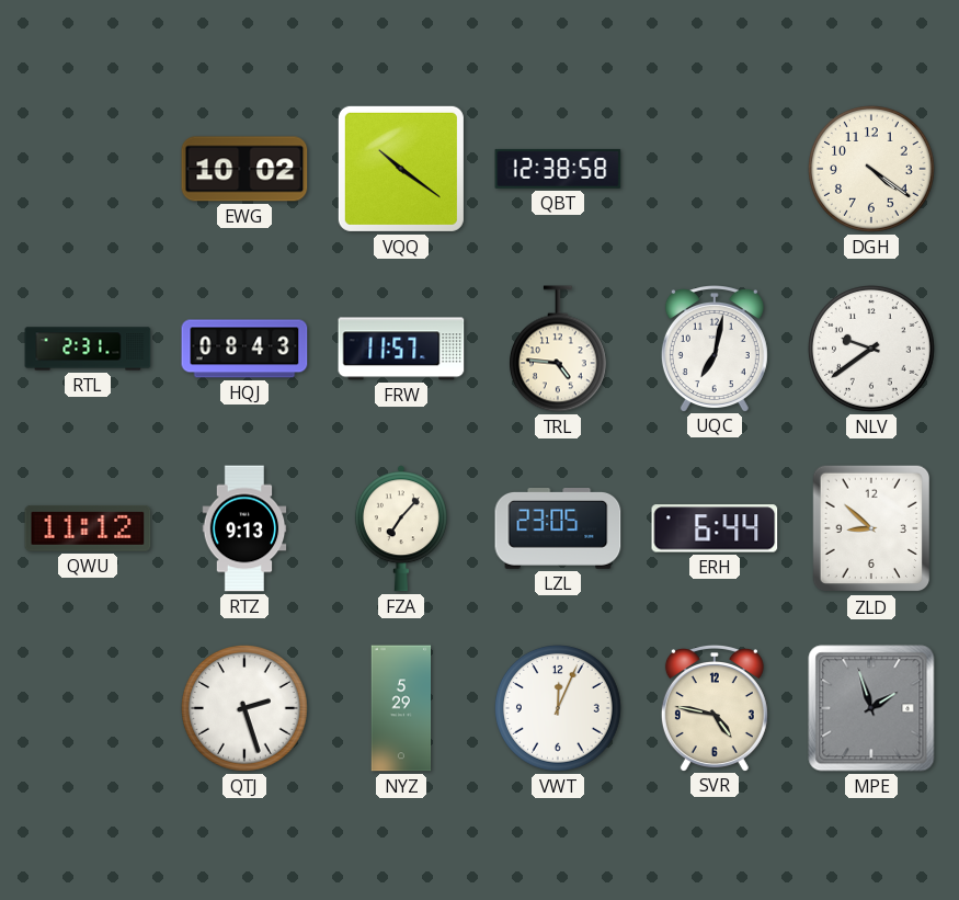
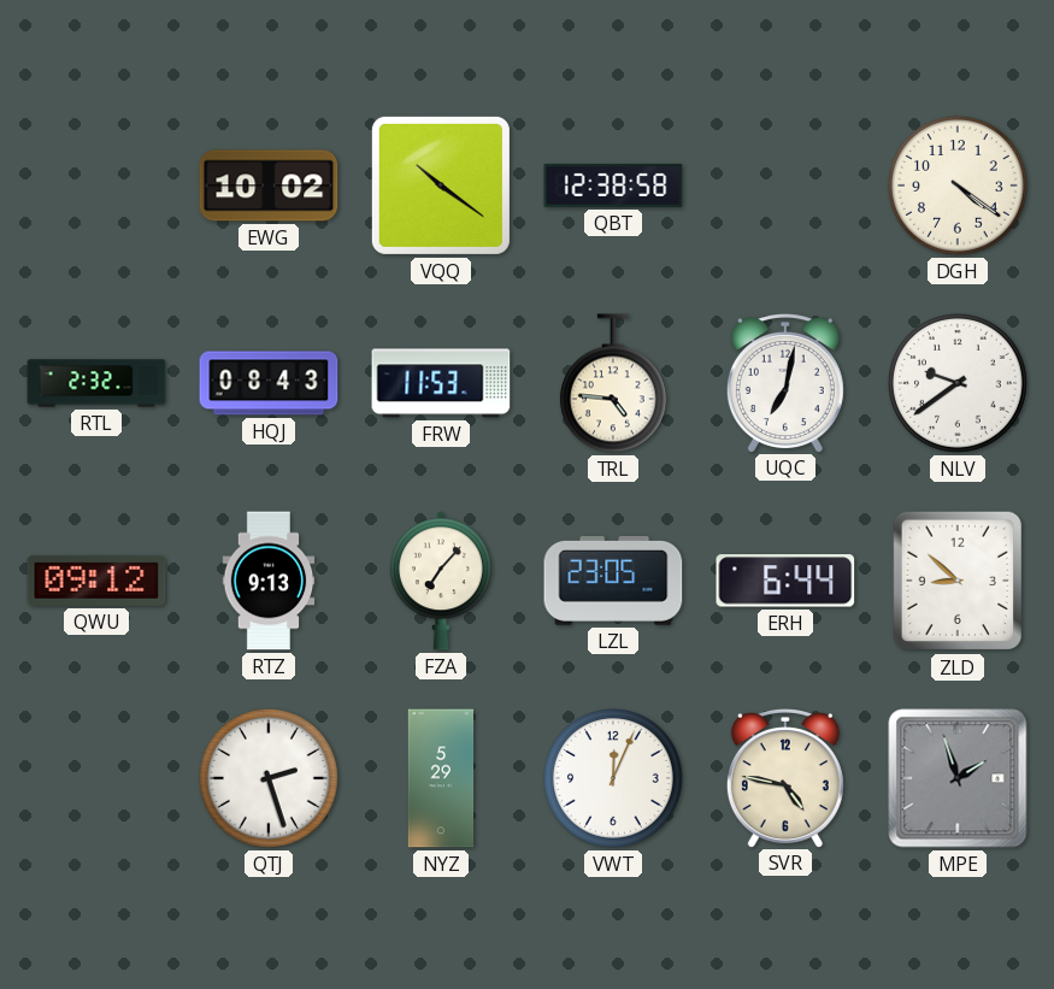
RTL: 2:31 -> 2:32
FRW: 11:57 -> 11:53
QWU: 11:12 -> 09:12
